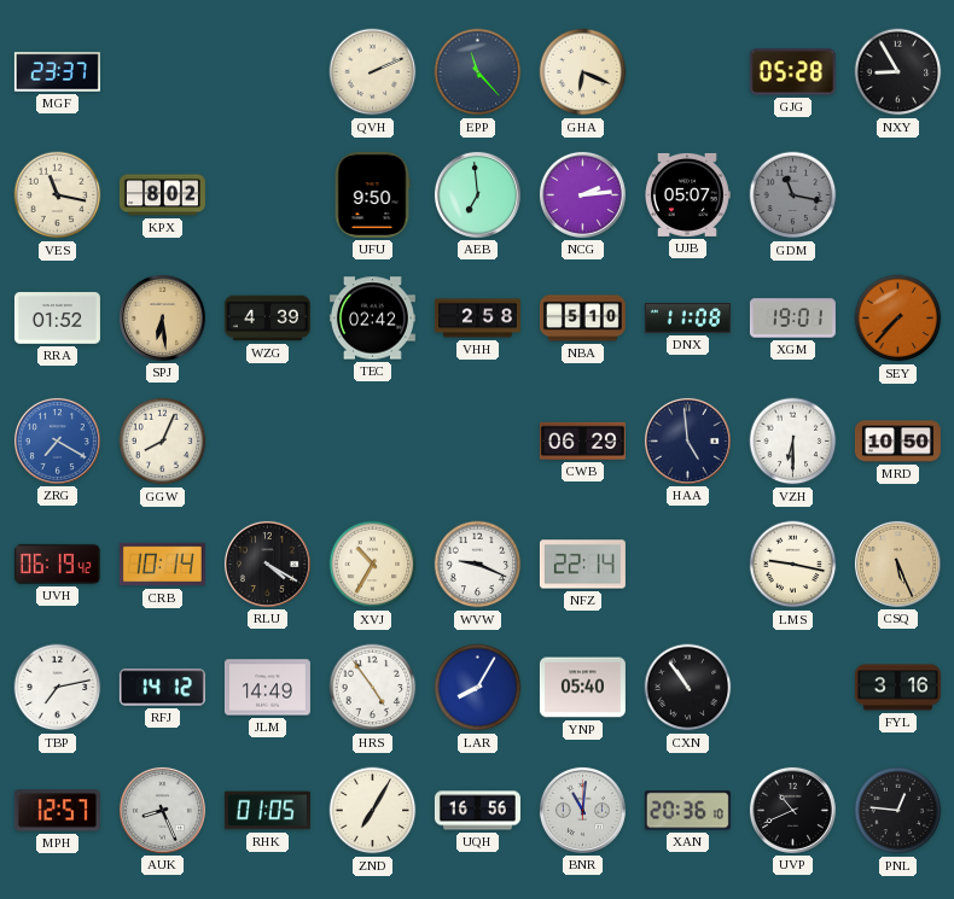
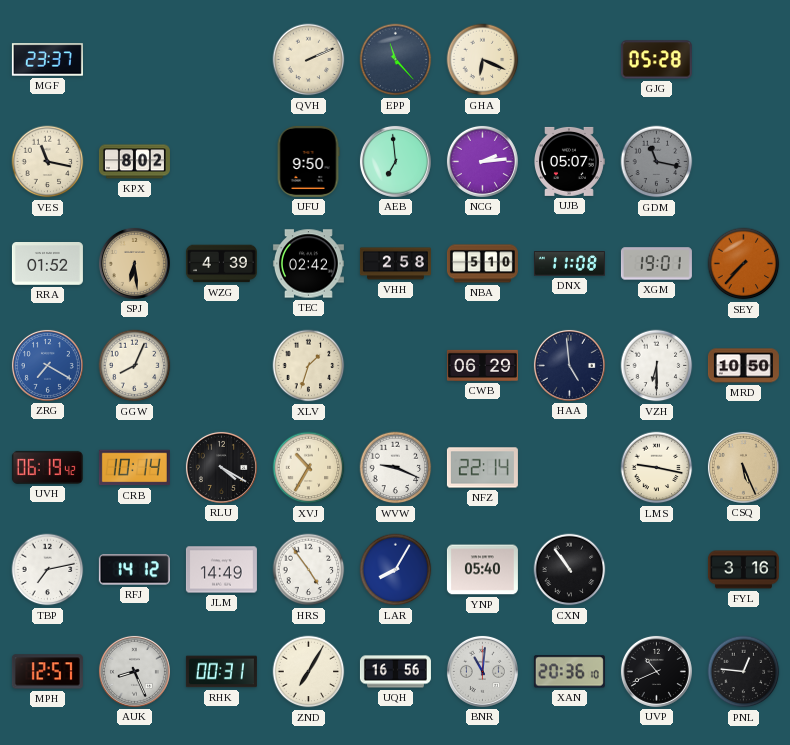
NXY: 8:55 -> none
XLV: none -> 1:33
RHK: 01:05 -> 00:31
